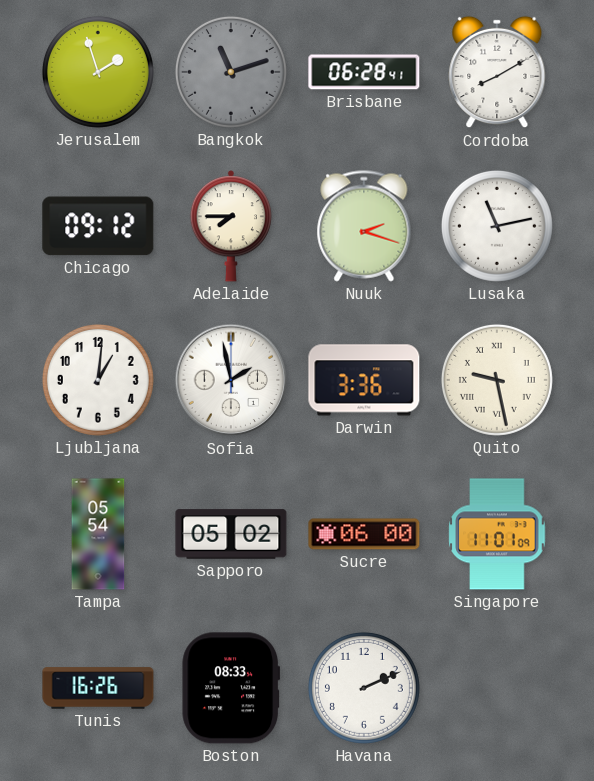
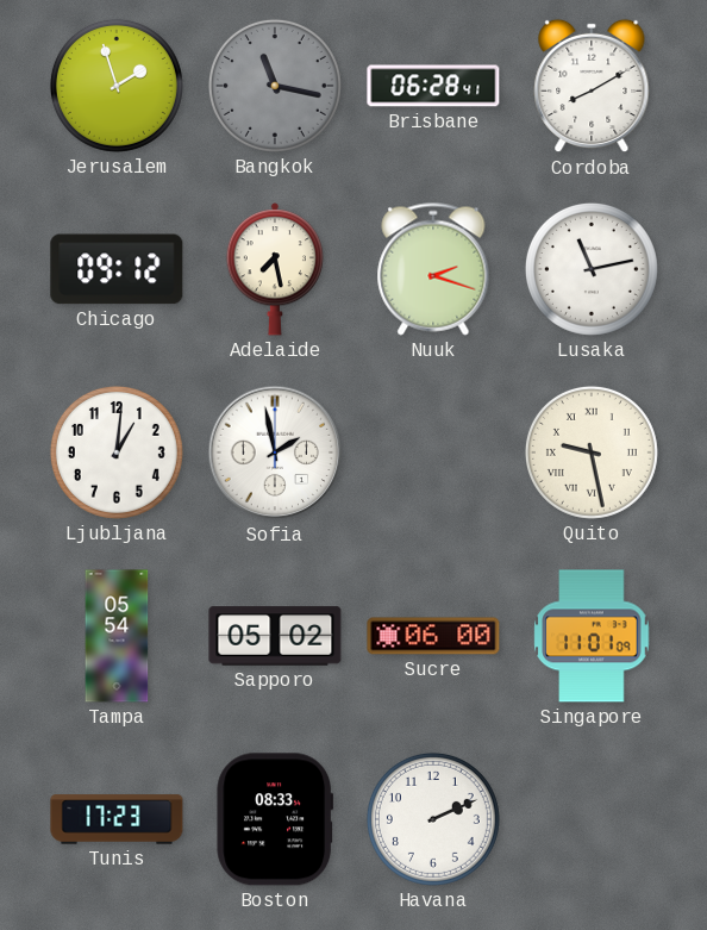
Bangkok: 11:12 -> 11:17
Adelaide: 7:45 -> 7:28
Darwin: 3:36 -> none
Tunis: 16:26 -> 17:23
